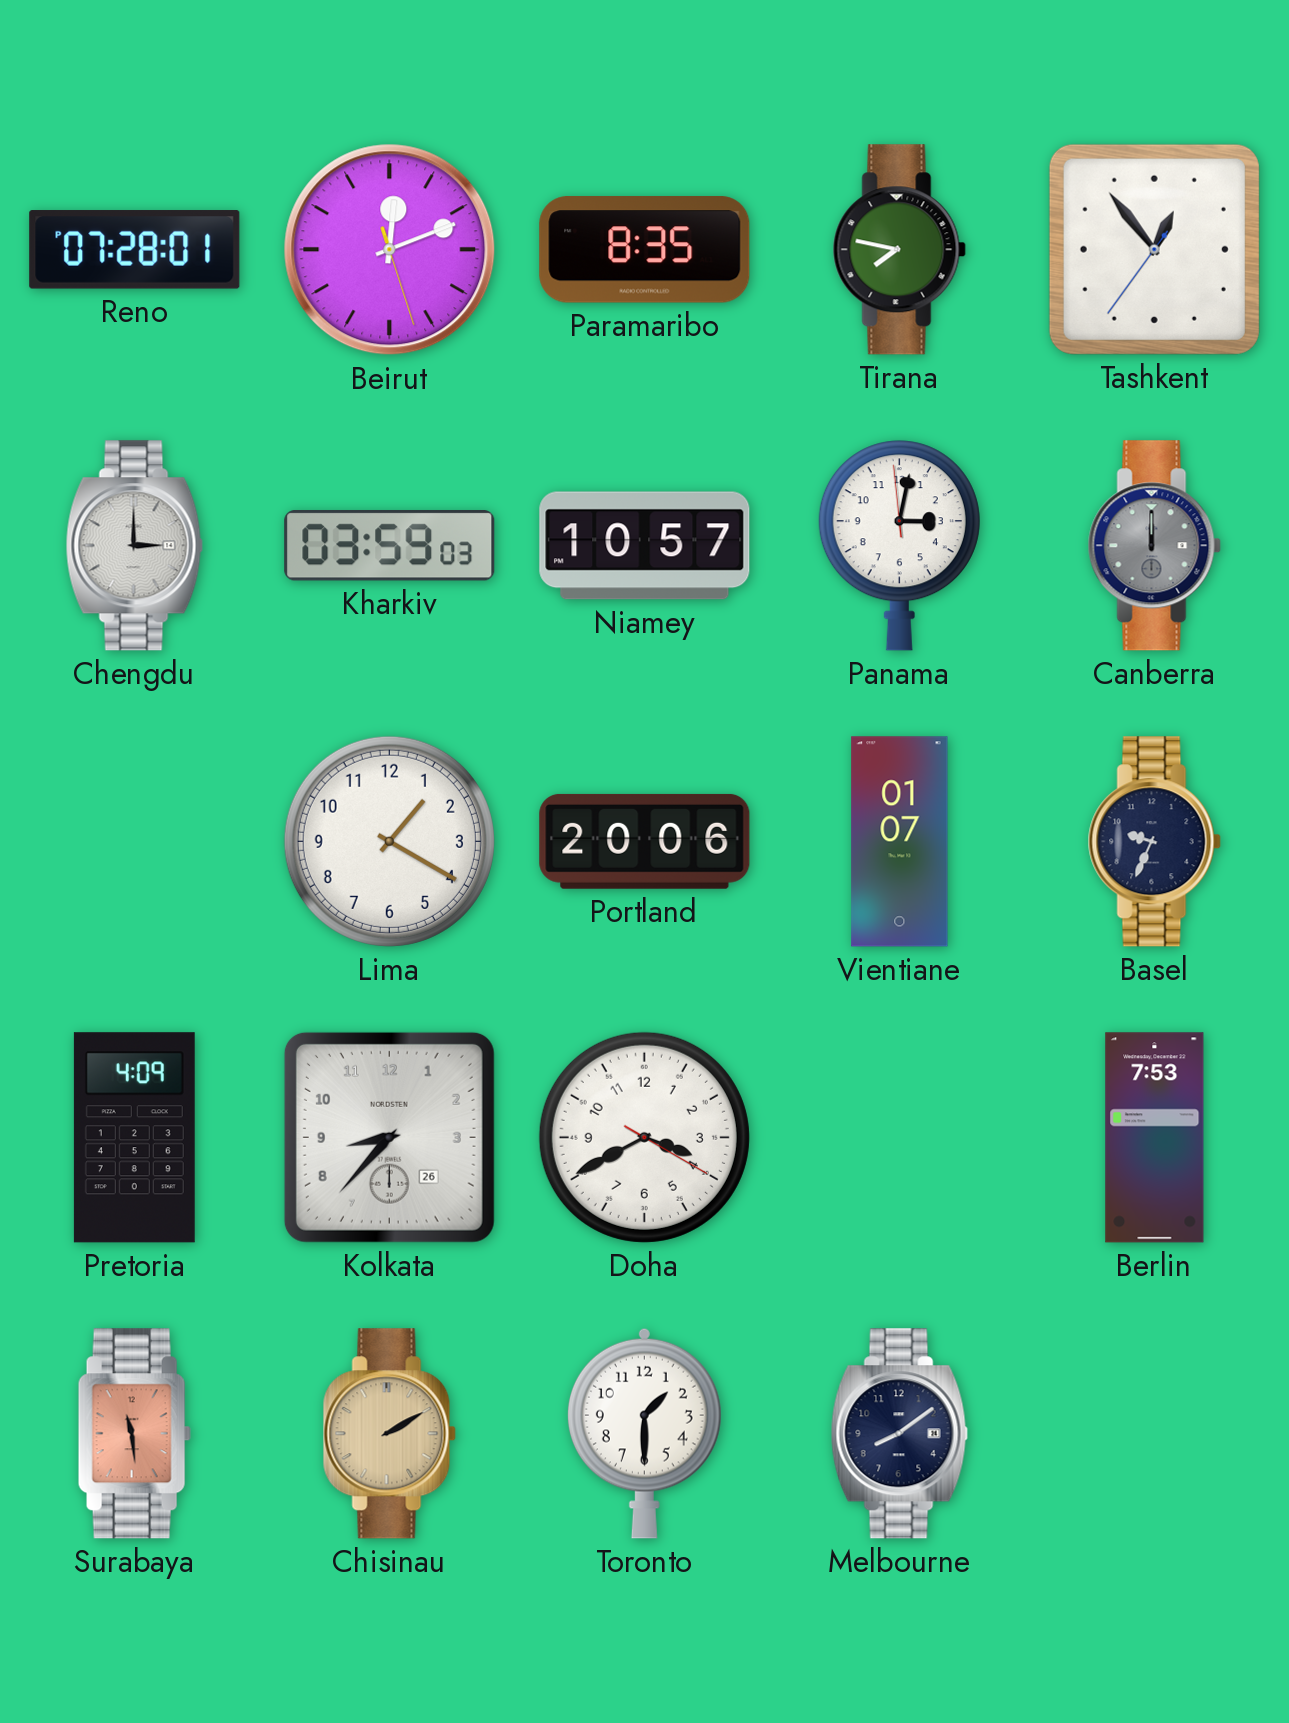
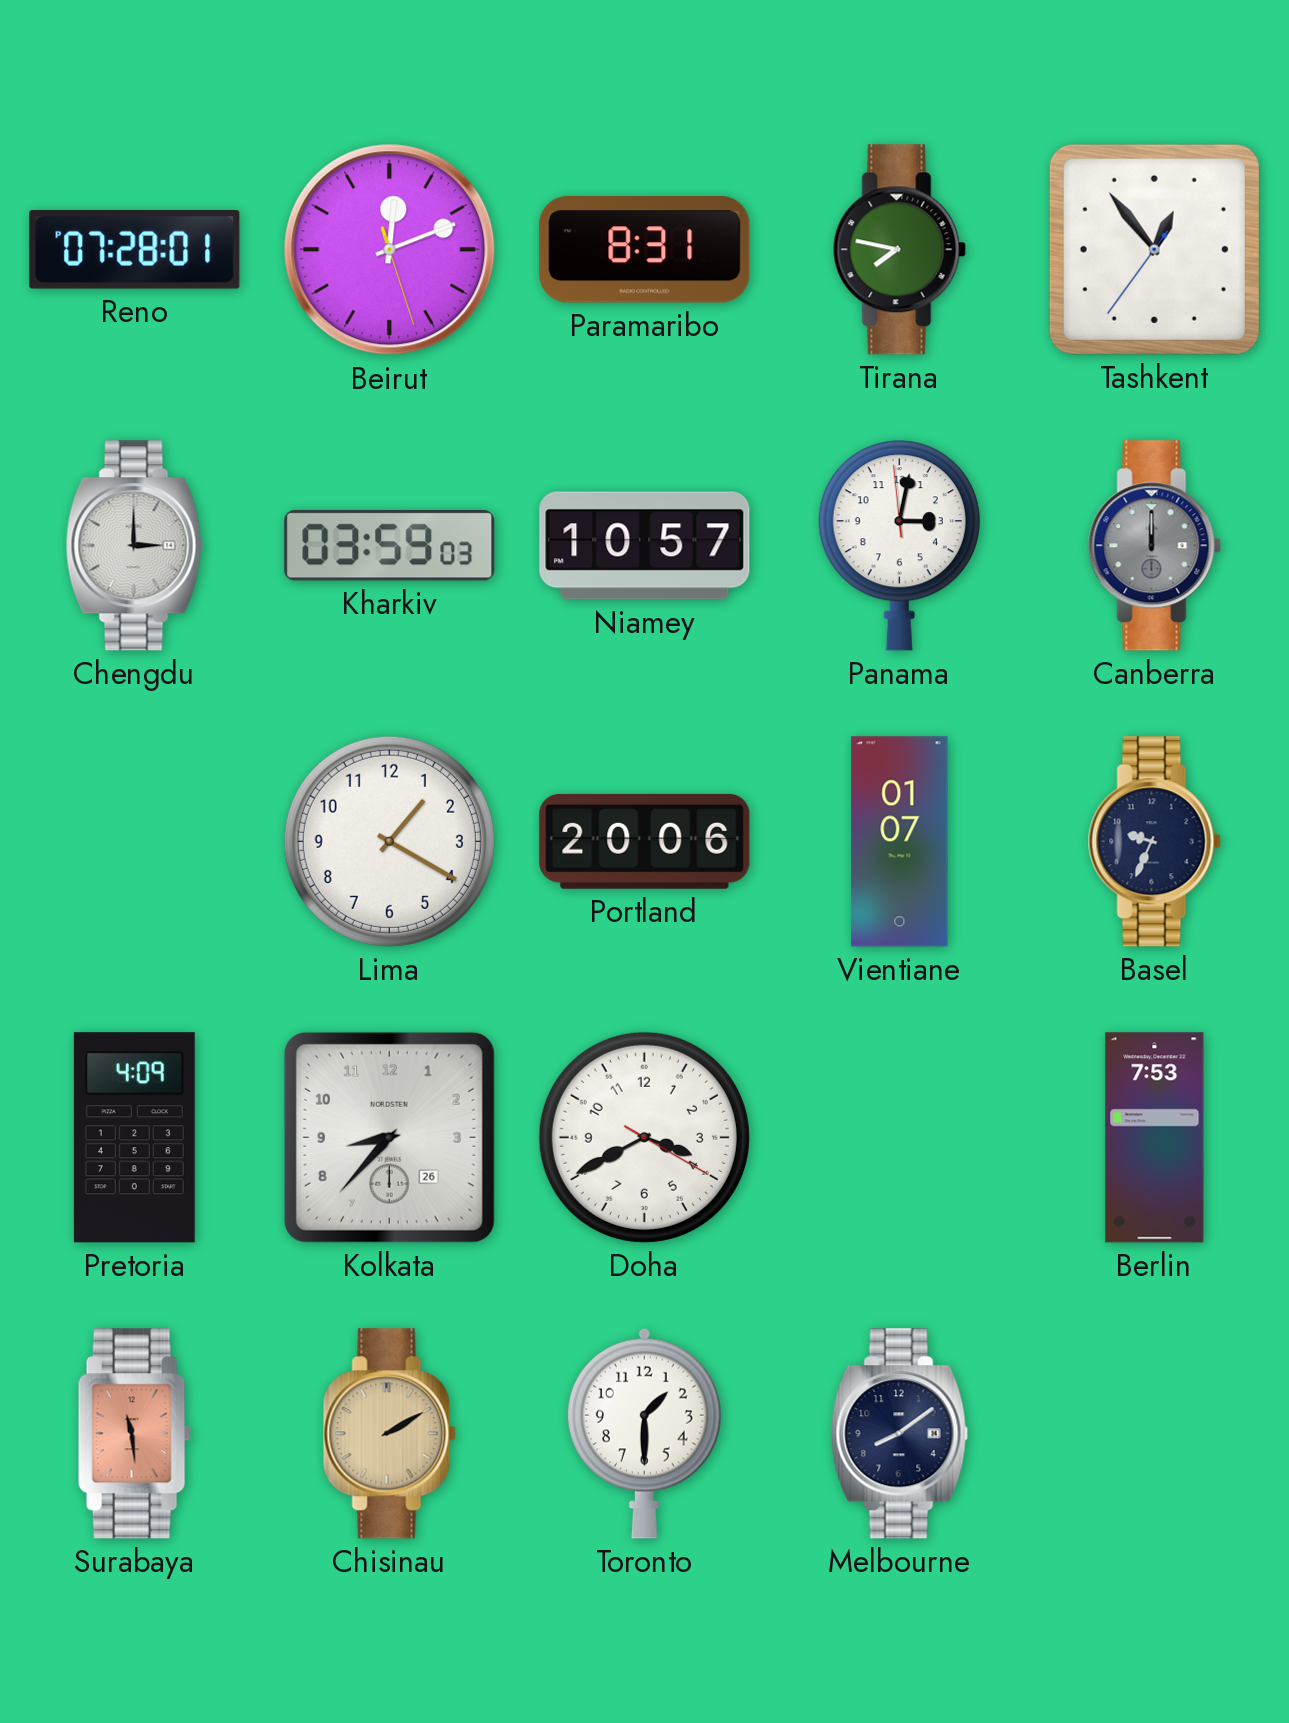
Paramaribo: 8:35 -> 8:31
